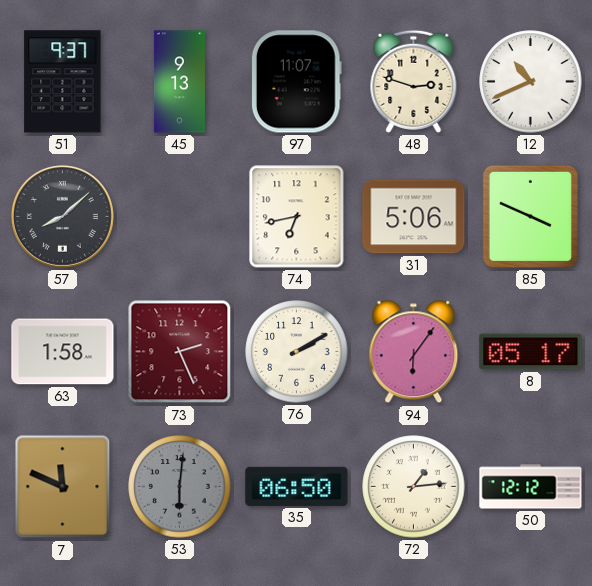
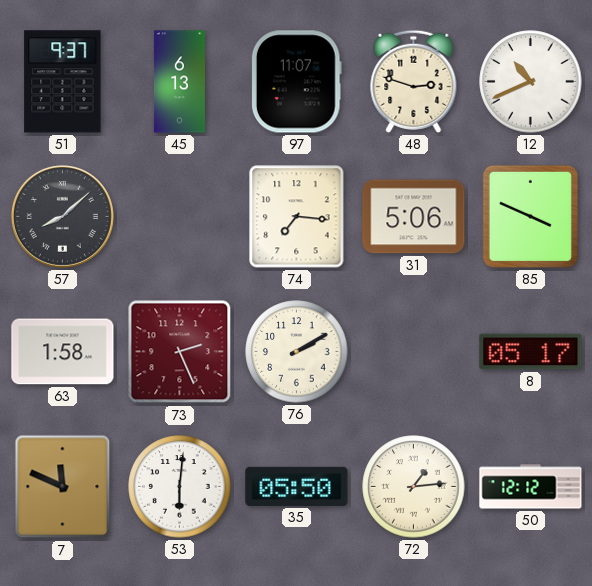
45: 9:13 -> 6:13
74: 6:43 -> 7:16
94: 6:06 -> none
53 dial: grey -> white
35: 06:50 -> 05:50
